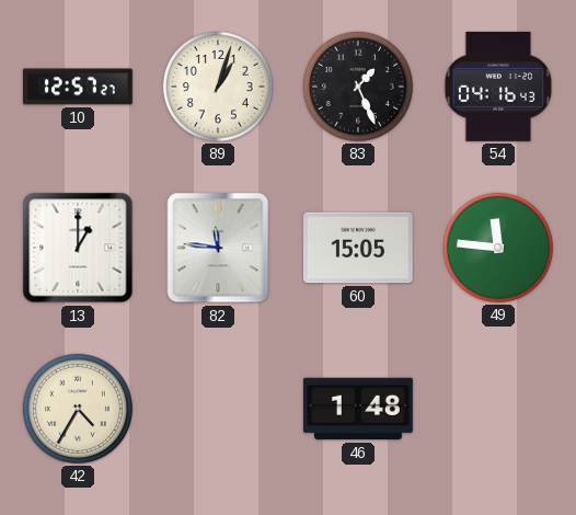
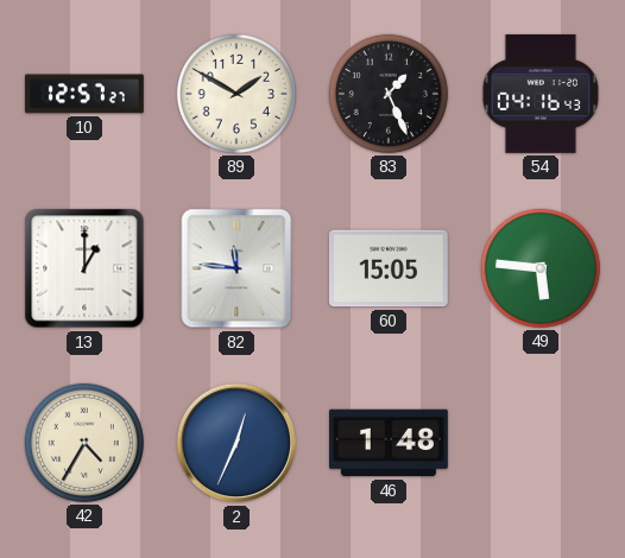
89: 1:03 -> 1:50
49: 11:46 -> 5:46
2: none -> 12:34
